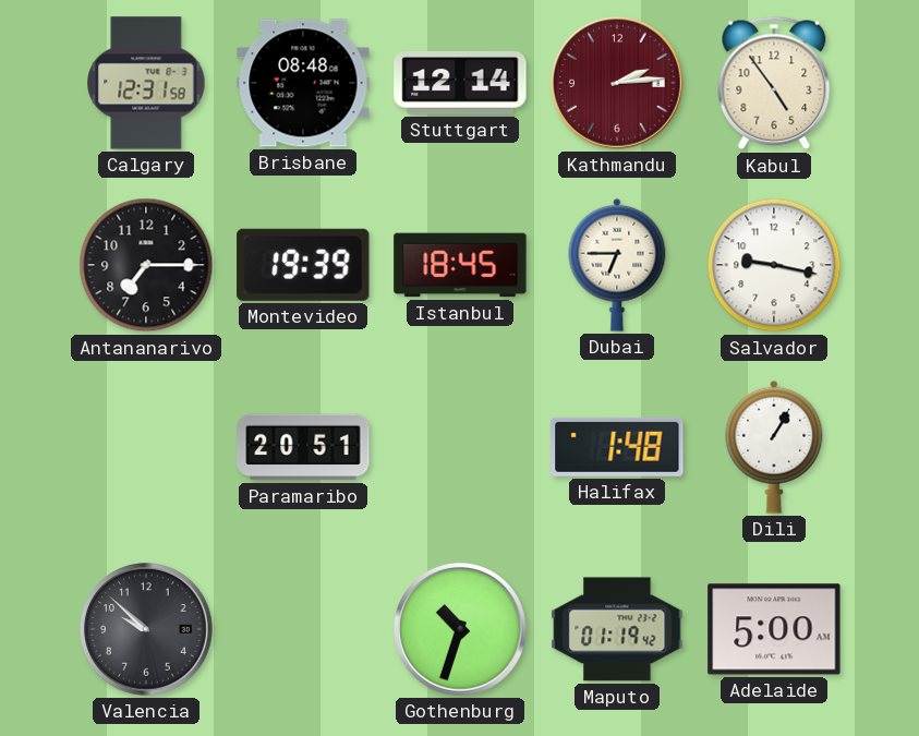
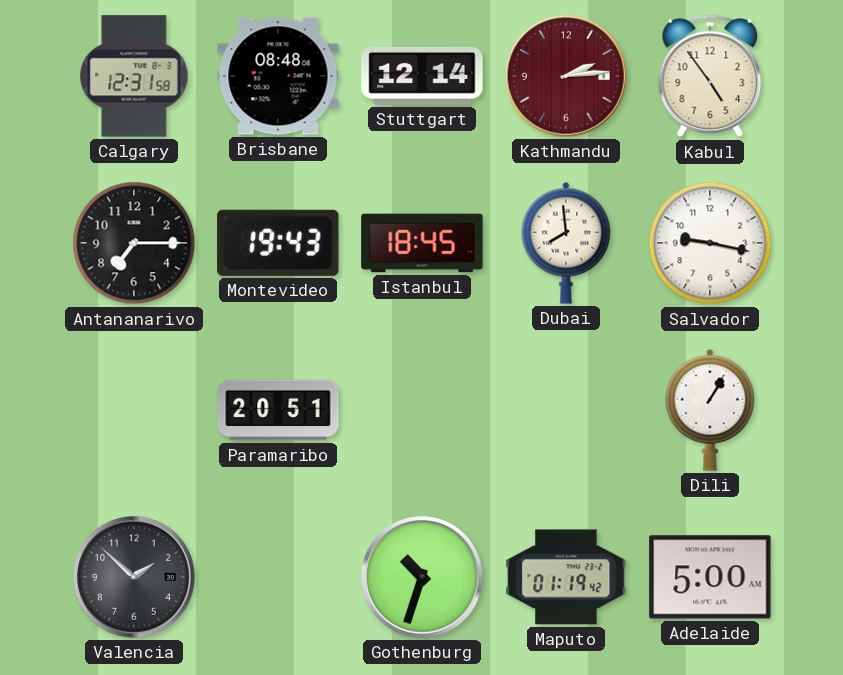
Montevideo: 19:39 -> 19:43
Dubai: 6:45 -> 7:59
Halifax: 1:48 -> none
Valencia: 9:52 -> 1:52
